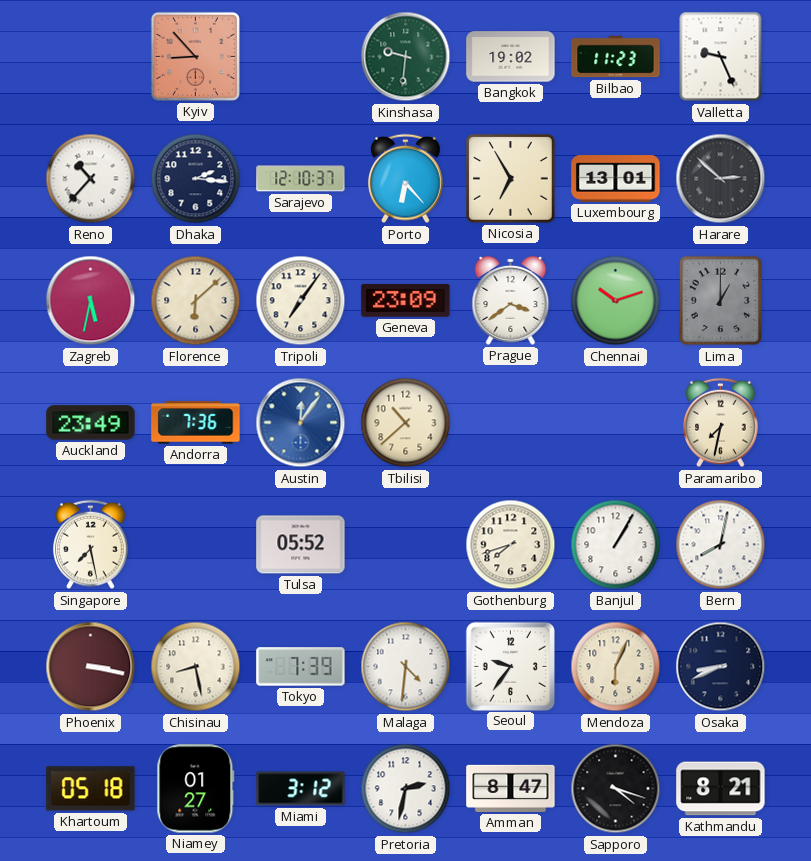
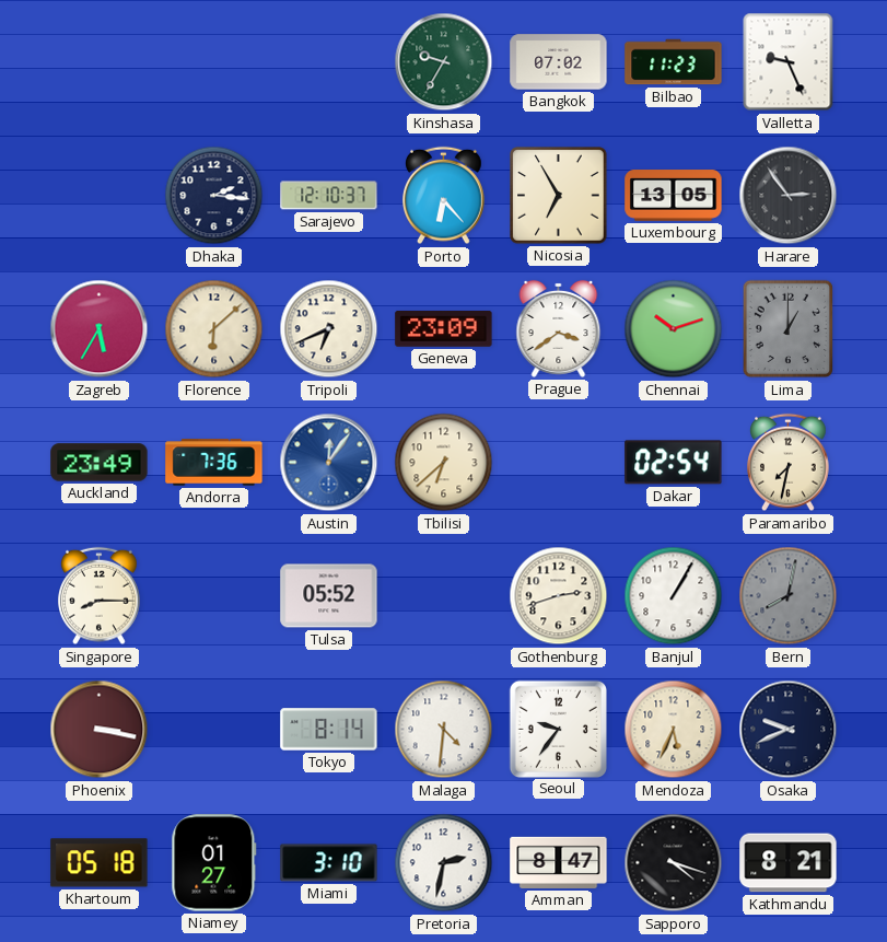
Kyiv: 8:53 -> none
Kinshasa: 9:31 -> 9:35
Bangkok: 19:02 -> 07:02
Reno: 10:37 -> none
Luxembourg: 13:01 -> 13:05
Harare: 2:52 -> 2:54
Zagreb: 5:32 -> 5:35
Tripoli: 7:06 -> 6:41
Tbilisi: 10:38 -> 6:38
Dakar: none -> 02:54
Singapore: 7:28 -> 8:15
Gothenburg: 7:42 -> 2:42
Bern dial: white -> grey
Chisinau: 8:28 -> none
Tokyo: 7:39 -> 8:14
Mendoza: 6:04 -> 5:34
Osaka: 8:41 -> 9:41
Miami: 3:12 -> 3:10
